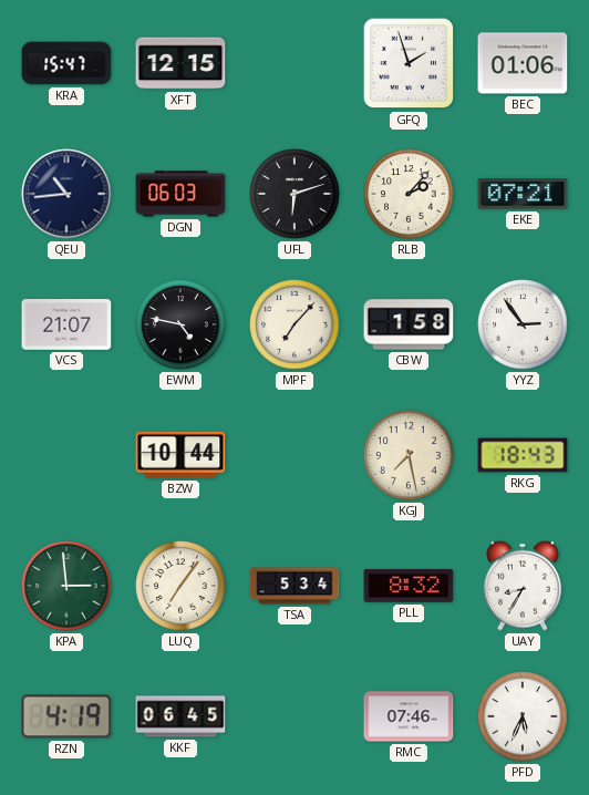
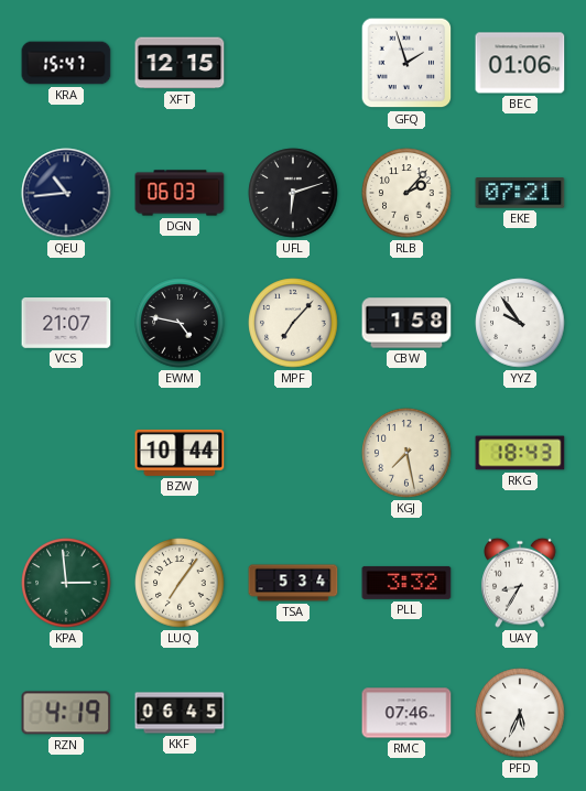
YYZ: 2:54 -> 9:54
PLL: 8:32 -> 3:32
